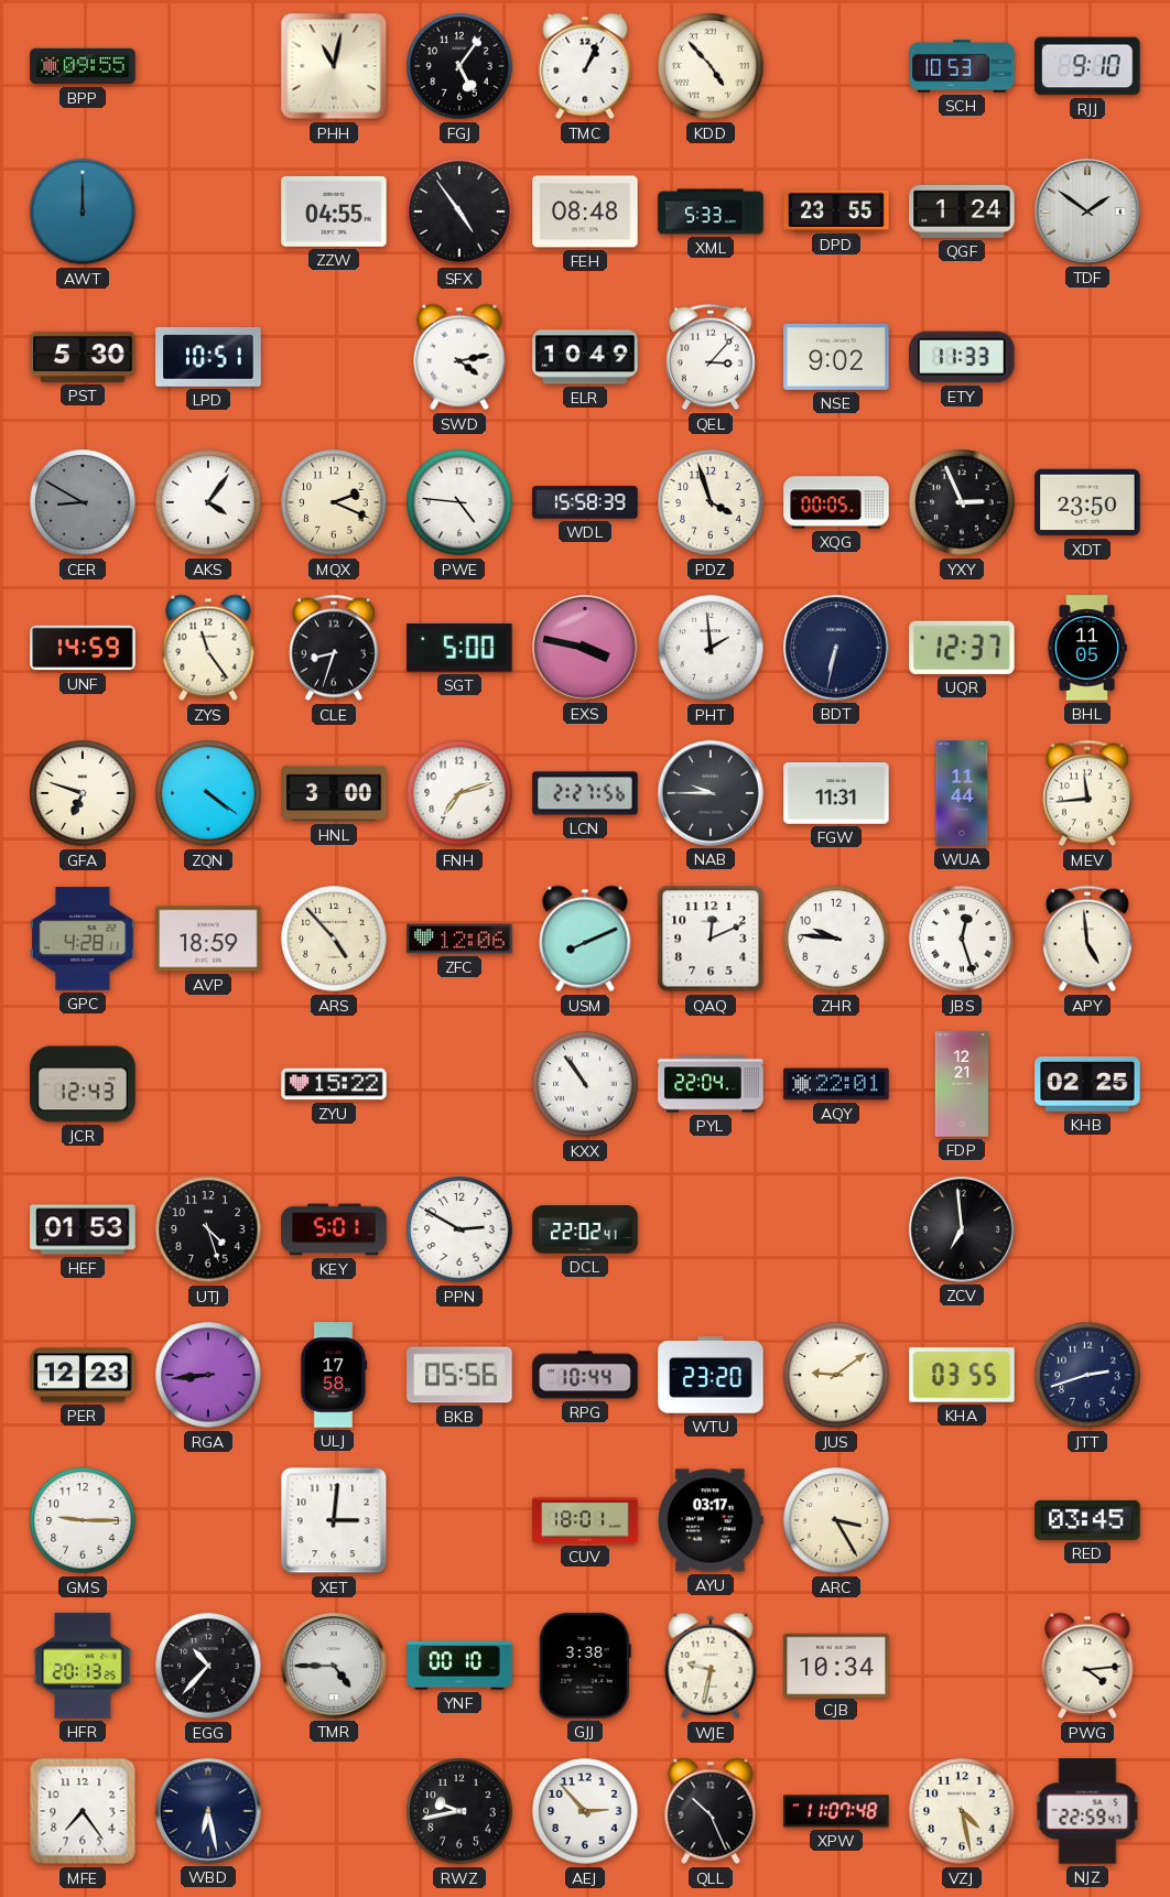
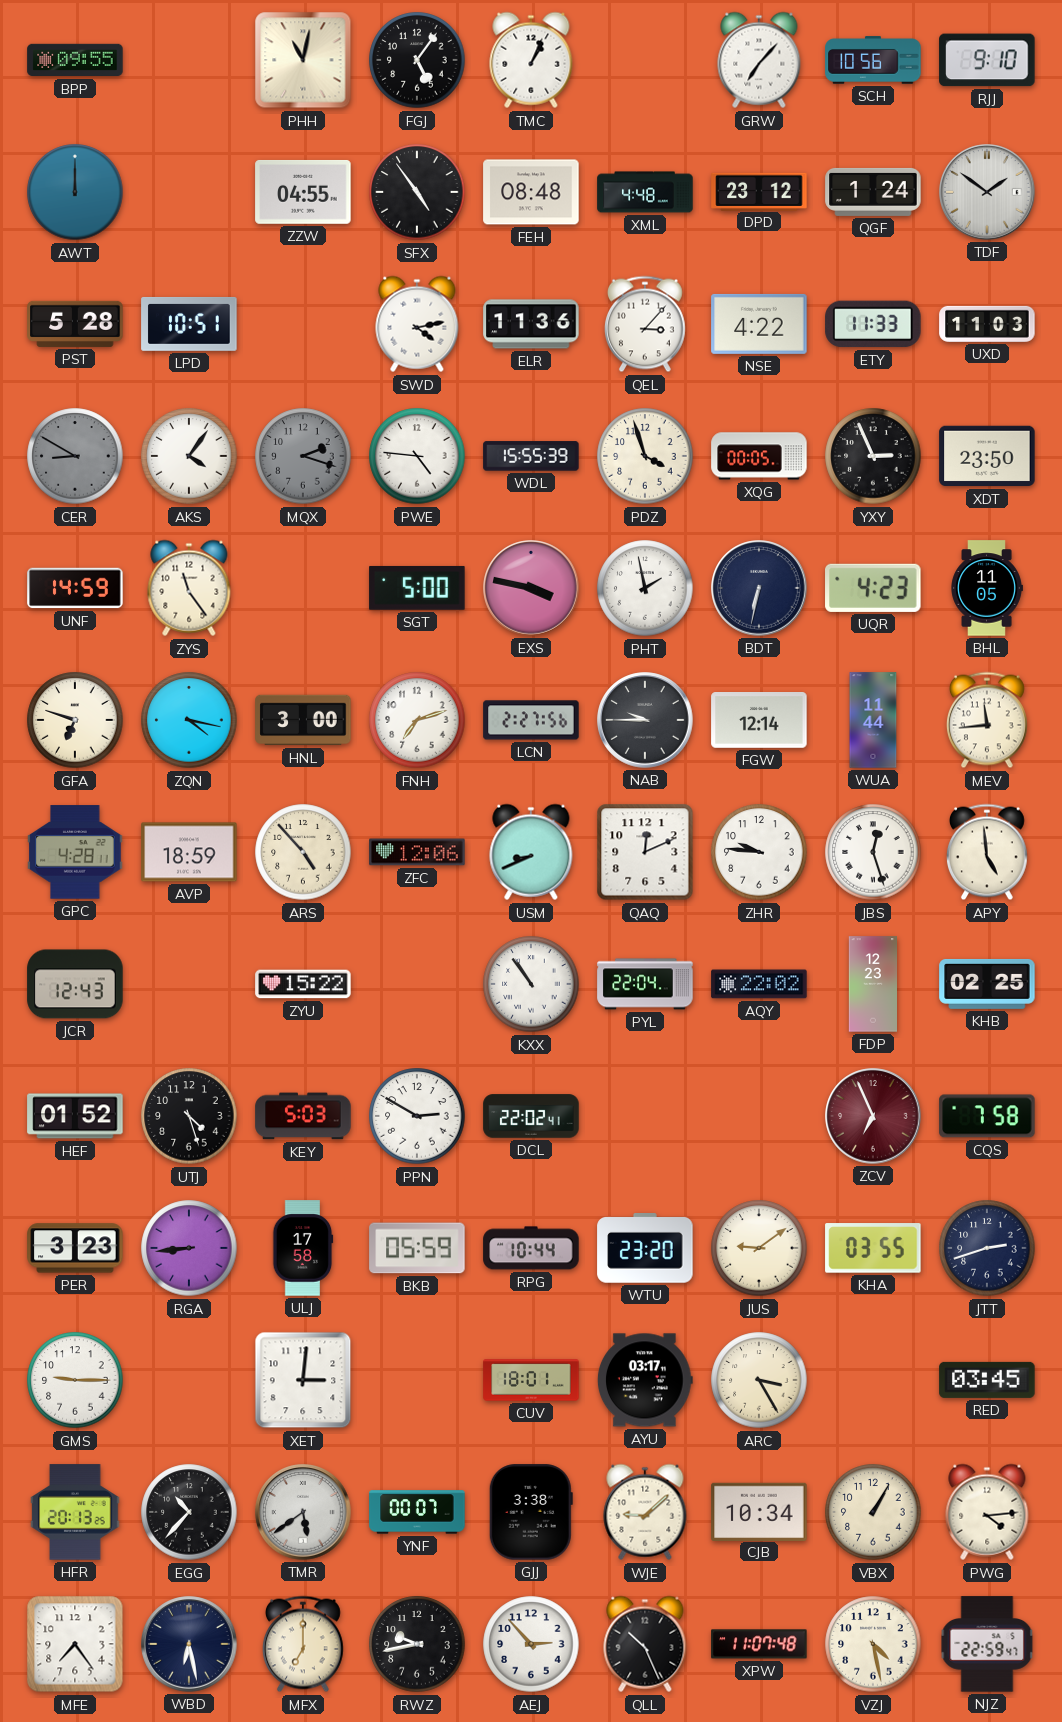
KDD: 4:53 -> none
GRW: none -> 7:07
SCH: 10:53 -> 10:56
XML: 5:33 -> 4:48
DPD: 23:55 -> 23:12
PST: 5:30 -> 5:28
ELR: 10:49 -> 11:36
NSE: 9:02 -> 4:22
UXD: none -> 11:03
MQX: 2:19 -> 2:18
MQX dial: cream -> grey
WDL: 15:58 -> 15:55
CLE: 8:33 -> none
PHT: 1:59 -> 1:58
UQR: 12:37 -> 4:23
ZQN: 4:21 -> 4:17
FGW: 11:31 -> 12:14
USM: 8:11 -> 8:41
AQY: 22:01 -> 22:02
FDP: 12:21 -> 12:23
HEF: 01:53 -> 01:52
KEY: 5:01 -> 5:03
ZCV: 6:59 -> 6:56
ZCV dial: black -> burgundy
CQS: none -> 7:58
PER: 12:23 -> 3:23
BKB: 05:56 -> 05:59
TMR: 4:45 -> 5:39
YNF: 00:10 -> 00:07
WJE: 9:32 -> 9:08
VBX: none -> 1:05
MFX: none -> 7:00
